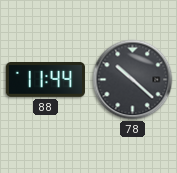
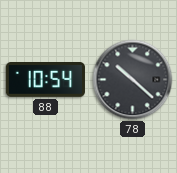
88: 11:44 -> 10:54
